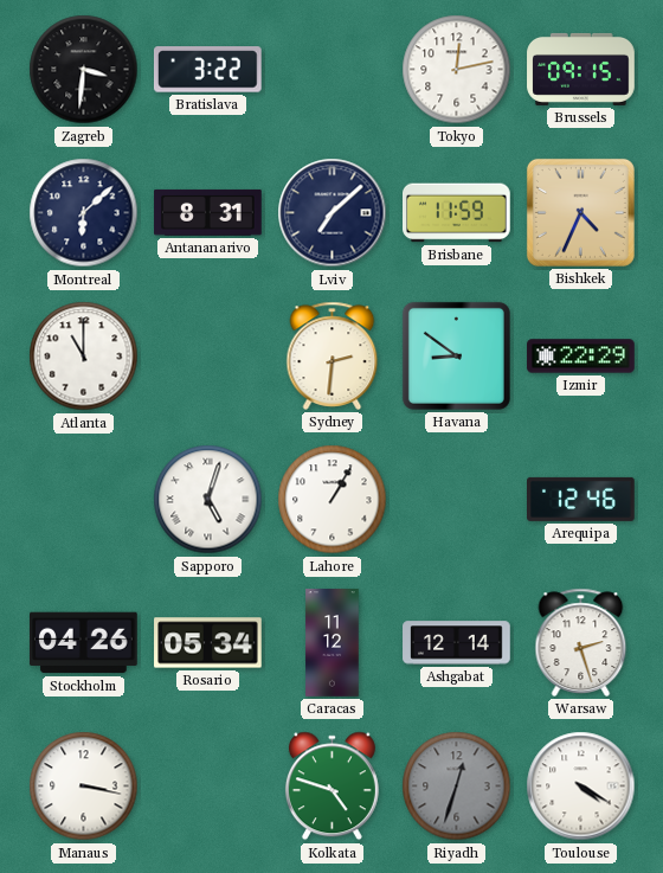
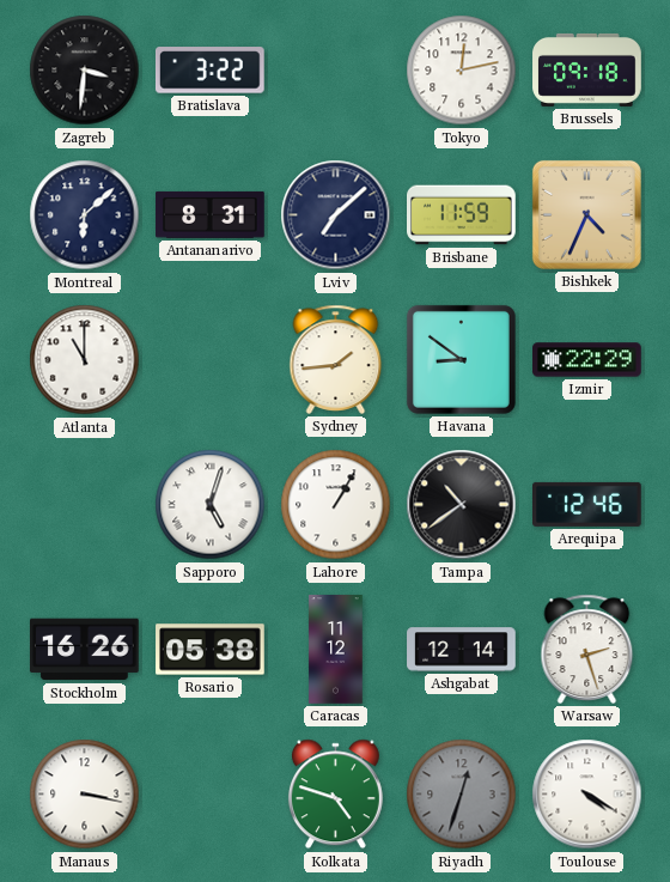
Brussels: 09:15 -> 09:18
Sydney: 2:31 -> 1:44
Tampa: none -> 10:39
Stockholm: 04:26 -> 16:26
Rosario: 05:34 -> 05:38
